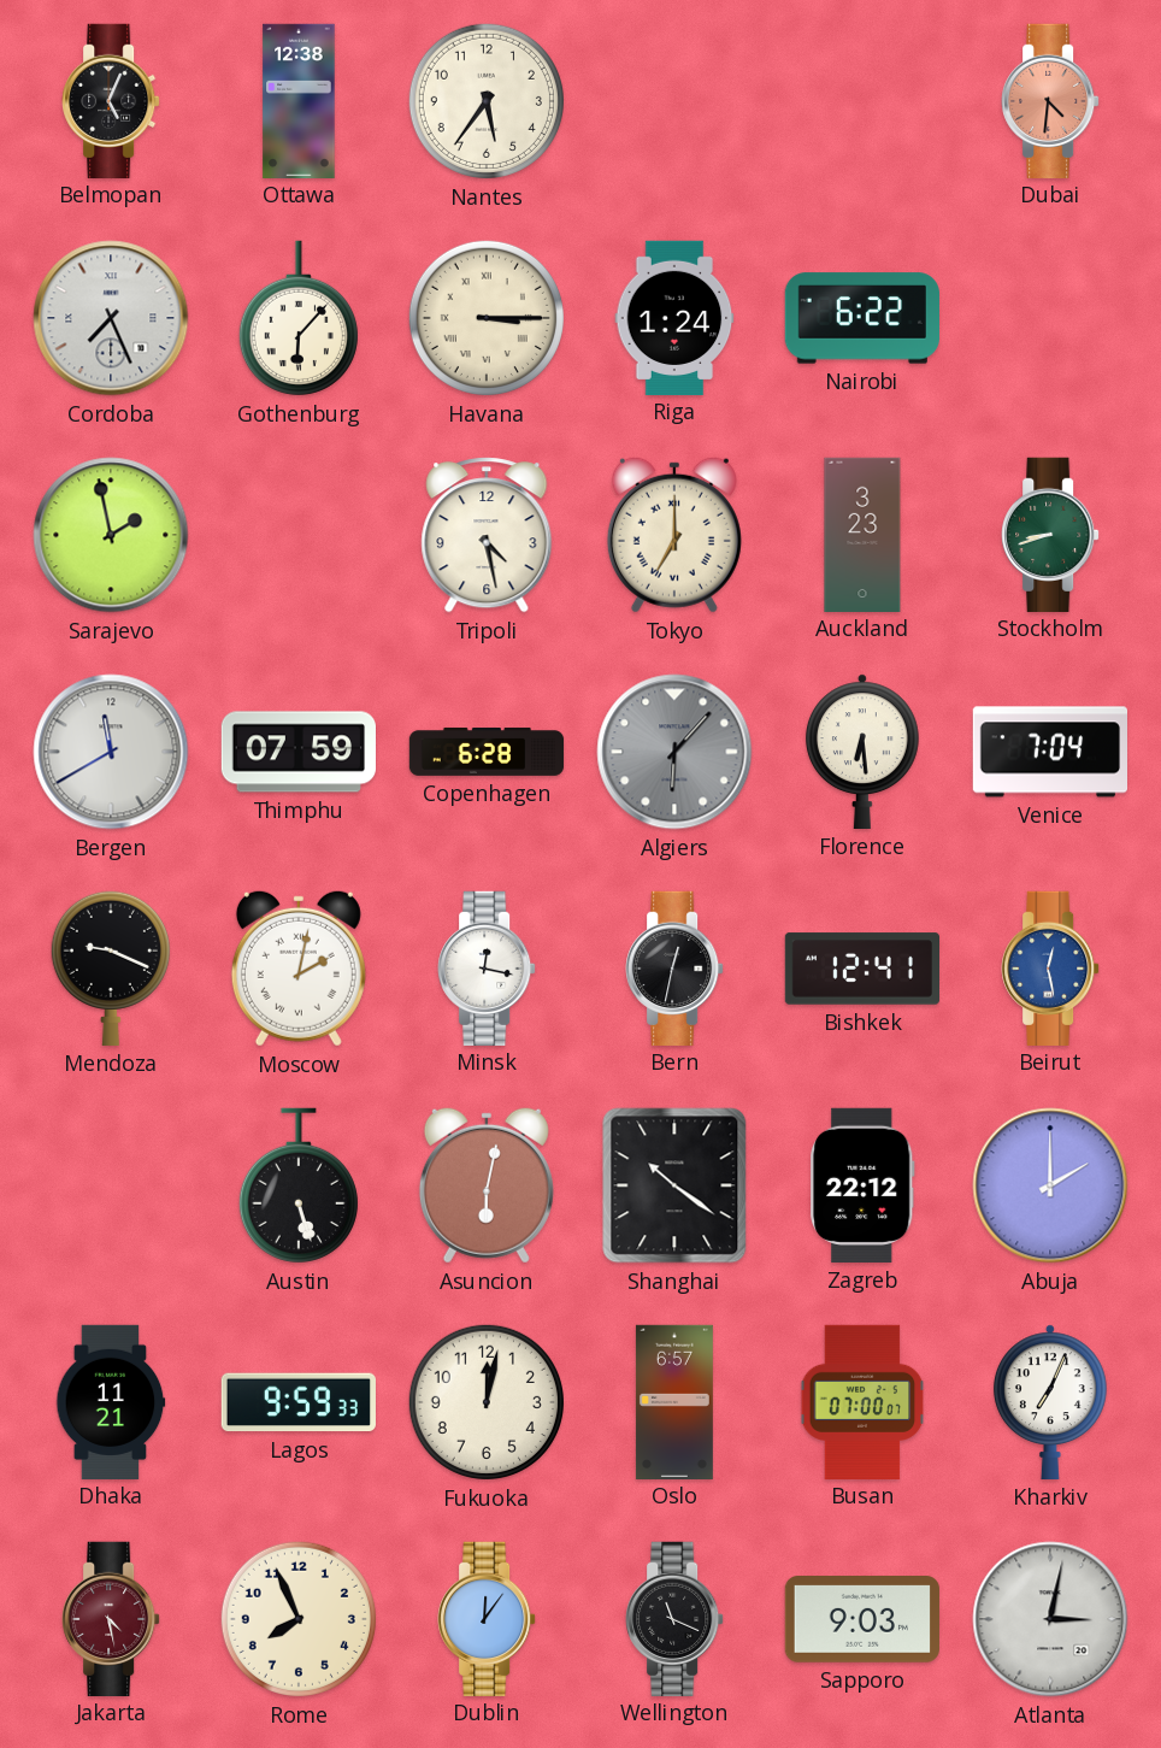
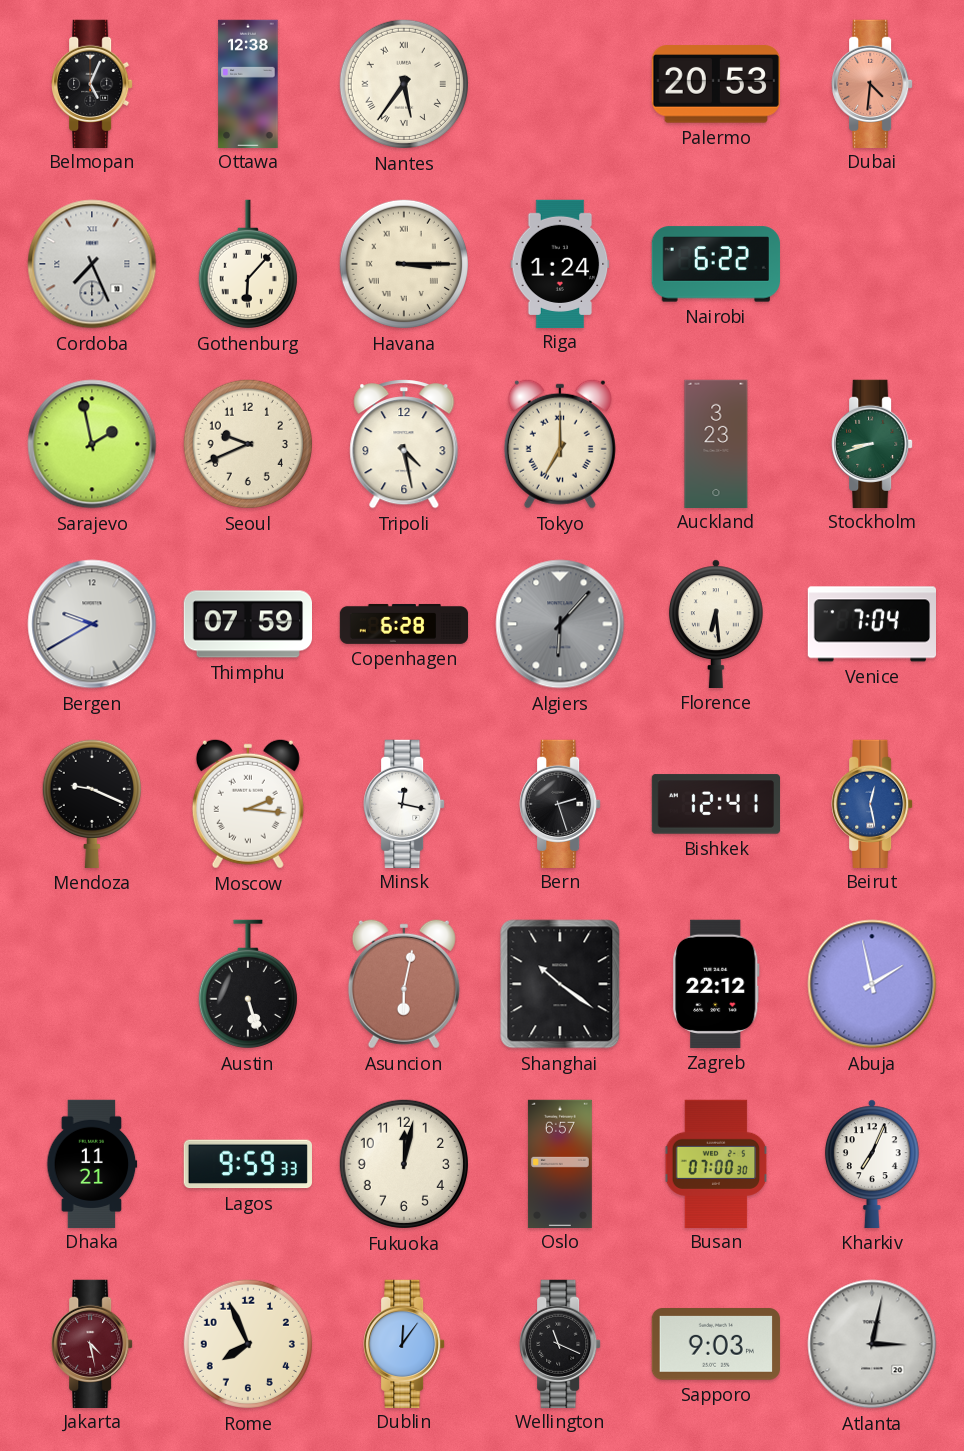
Nantes numerals: Arabic -> Roman
Palermo: none -> 20:53
Seoul: none -> 9:41
Bergen: 11:40 -> 9:40
Moscow: 2:02 -> 2:16
Bern: 12:32 -> 2:27
Abuja: 2:00 -> 1:58
Busan: 07:00:07 -> 07:00:30
